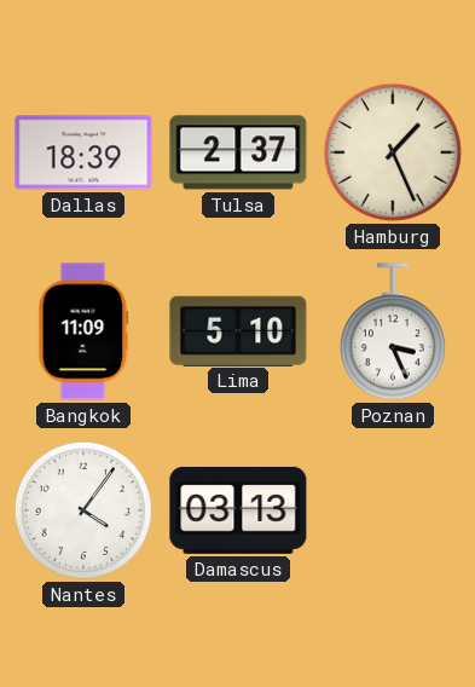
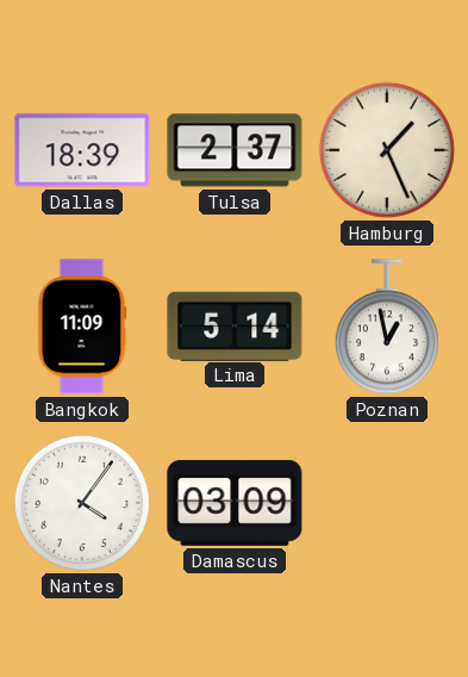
Lima: 5:10 -> 5:14
Poznan: 3:26 -> 12:58
Damascus: 03:13 -> 03:09
